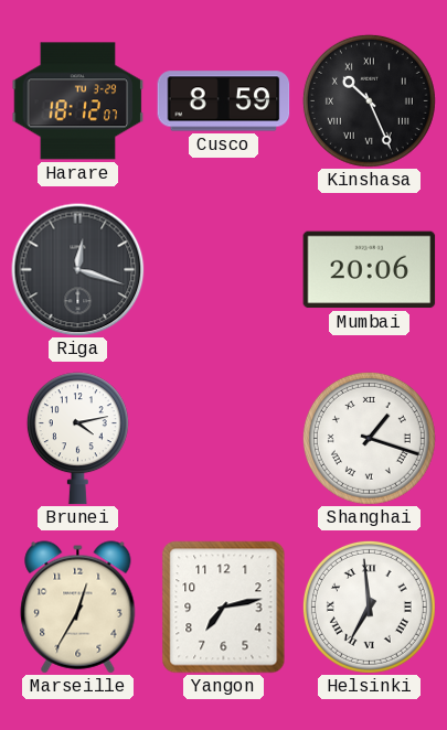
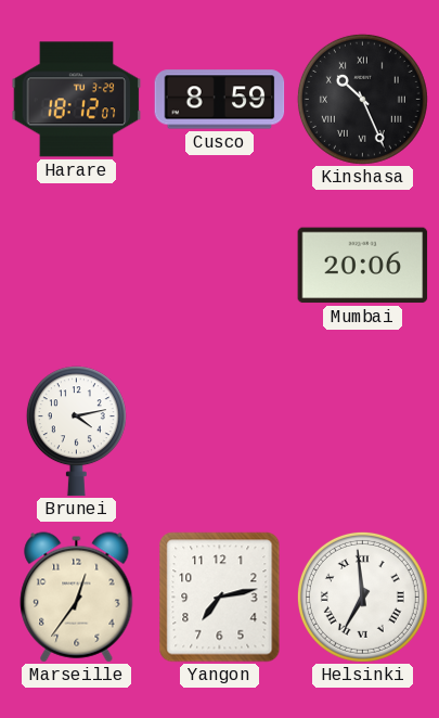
Riga: 12:18 -> none
Shanghai: 1:18 -> none
Marseille: 12:35 -> 12:36
